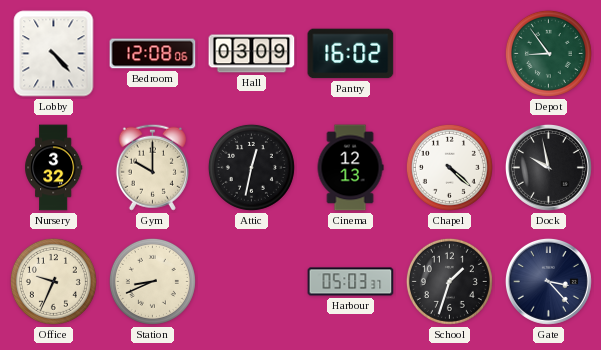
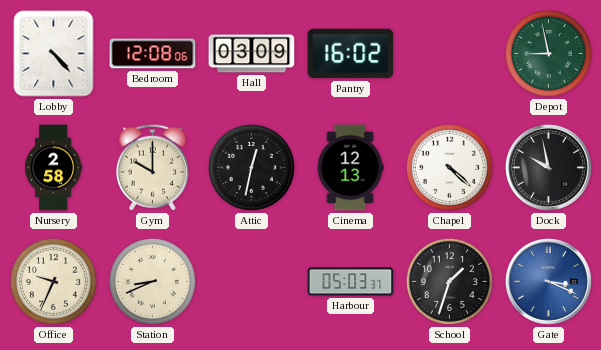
Depot: 8:54 -> 8:58
Nursery: 3:32 -> 2:58
Gate: 3:23 -> 3:19
Gate dial: navy -> blue
